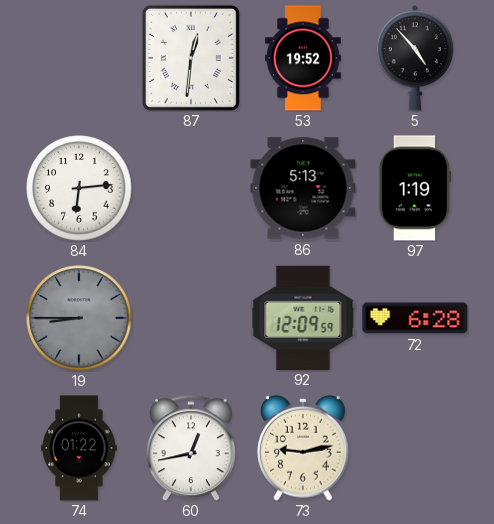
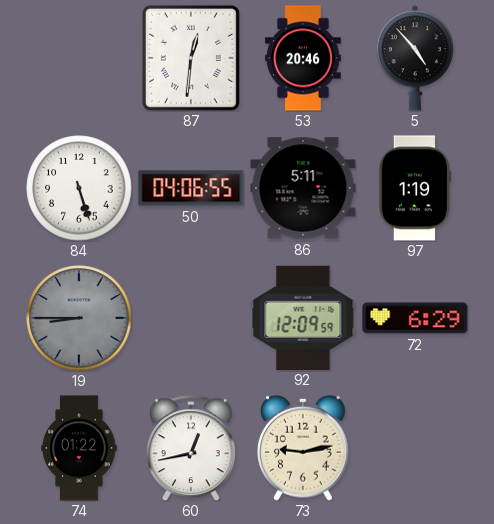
53: 19:52 -> 20:46
84: 6:14 -> 5:27
50: none -> 04:06
86: 5:13 -> 5:11
72: 6:28 -> 6:29
